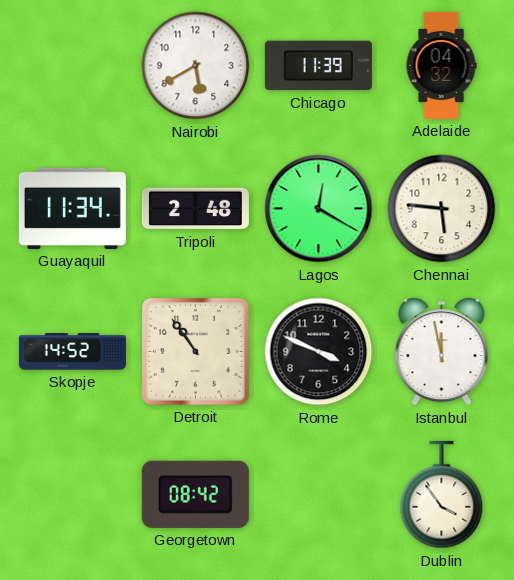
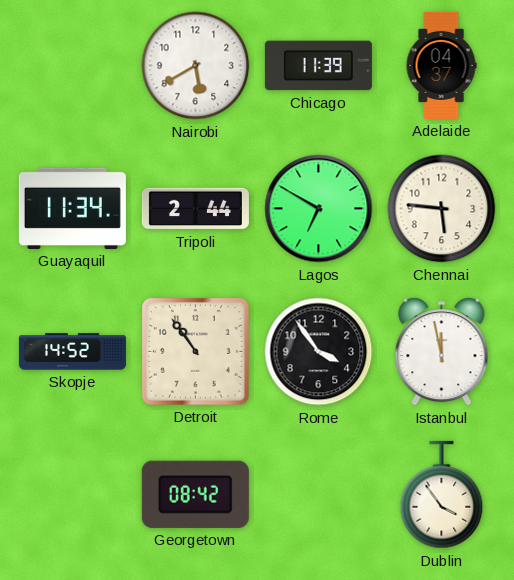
Adelaide: 04:32 -> 04:37
Tripoli: 2:48 -> 2:44
Lagos: 12:20 -> 6:50
Rome: 3:49 -> 3:54
